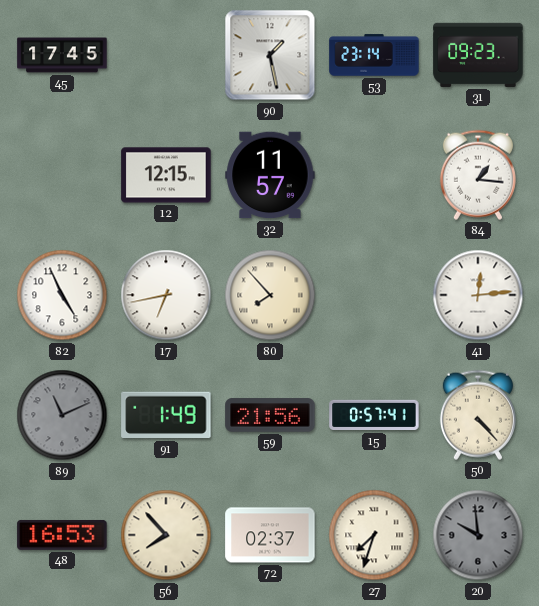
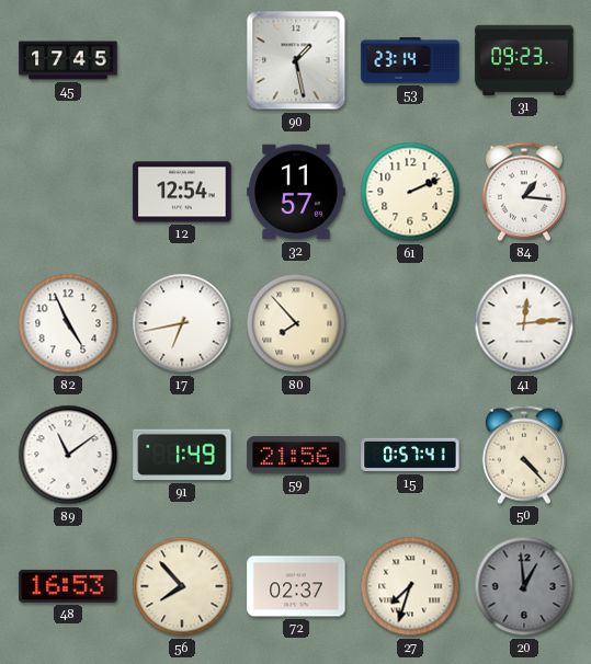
12: 12:15 -> 12:54
61: none -> 2:11
89: 11:11 -> 11:09
89 dial: grey -> white
20: 9:59 -> 12:59
